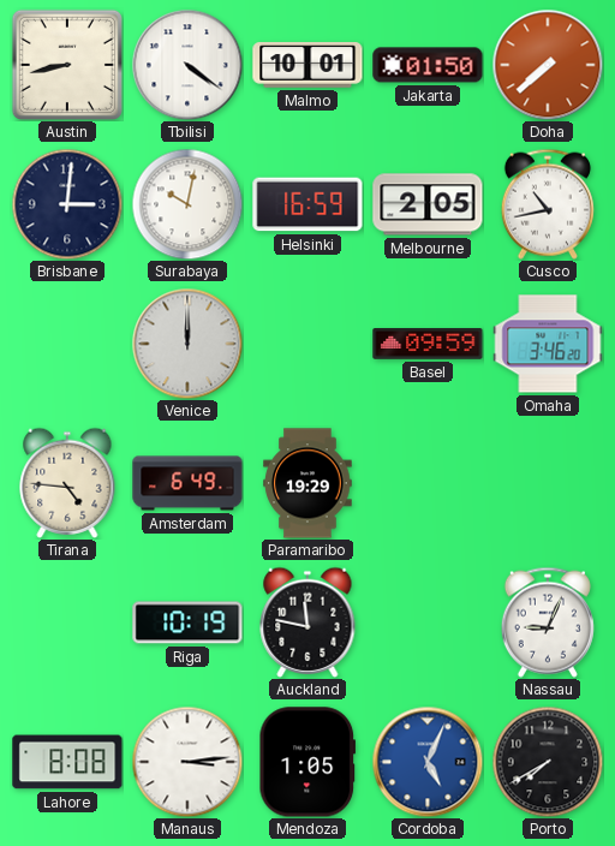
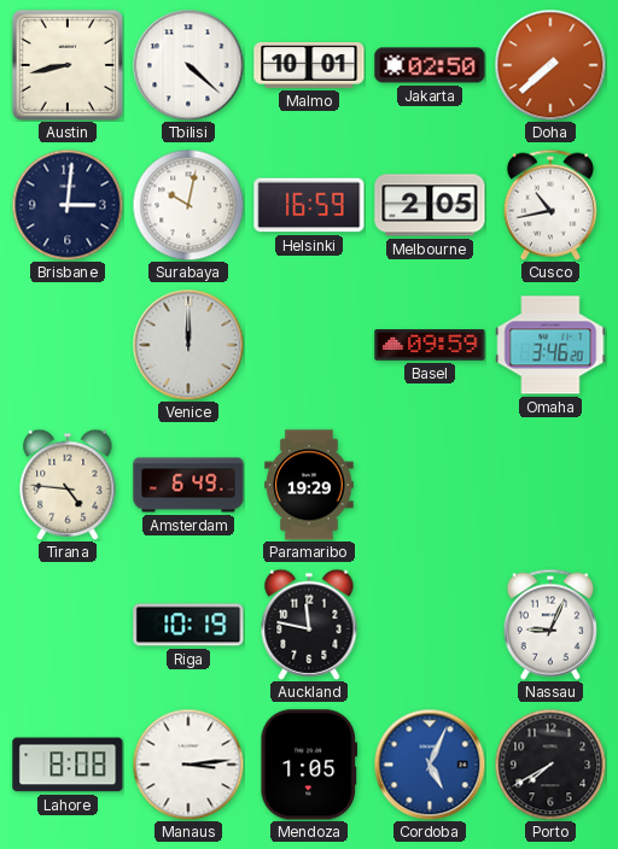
Tbilisi: 4:21 -> 4:22
Jakarta: 01:50 -> 02:50
